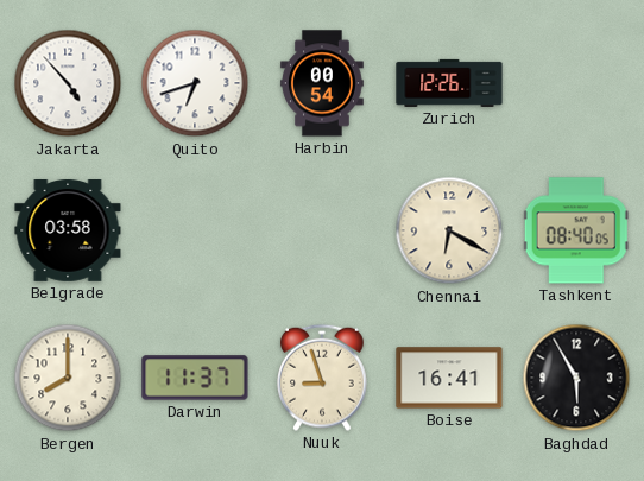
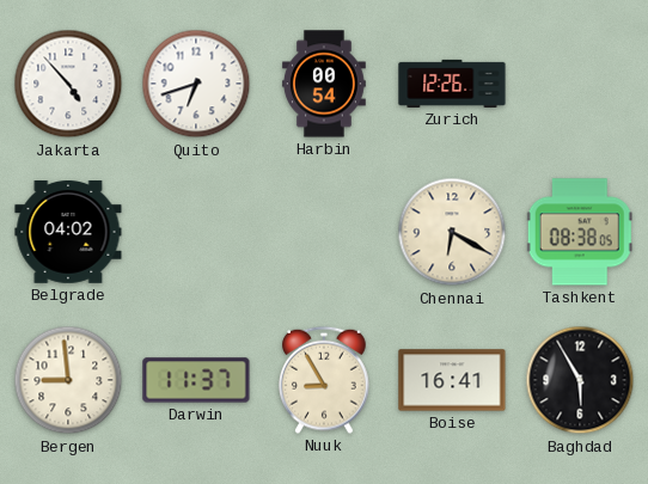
Belgrade: 03:58 -> 04:02
Tashkent: 08:40 -> 08:38
Bergen: 8:00 -> 8:59
Nuuk: 8:57 -> 8:55
